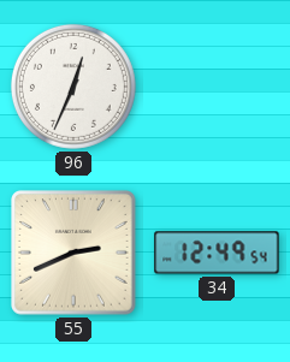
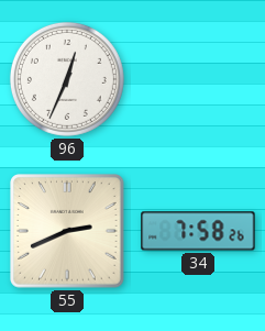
34: 12:49 -> 7:58
